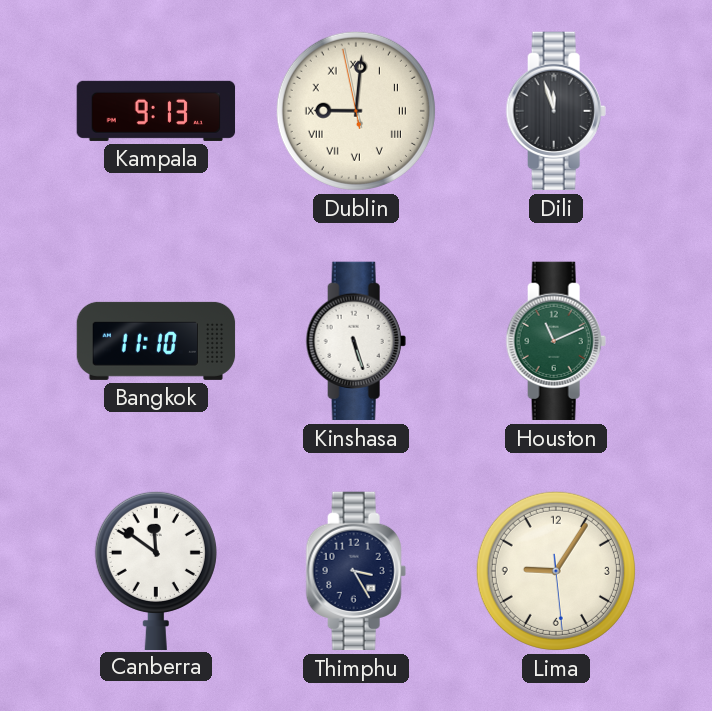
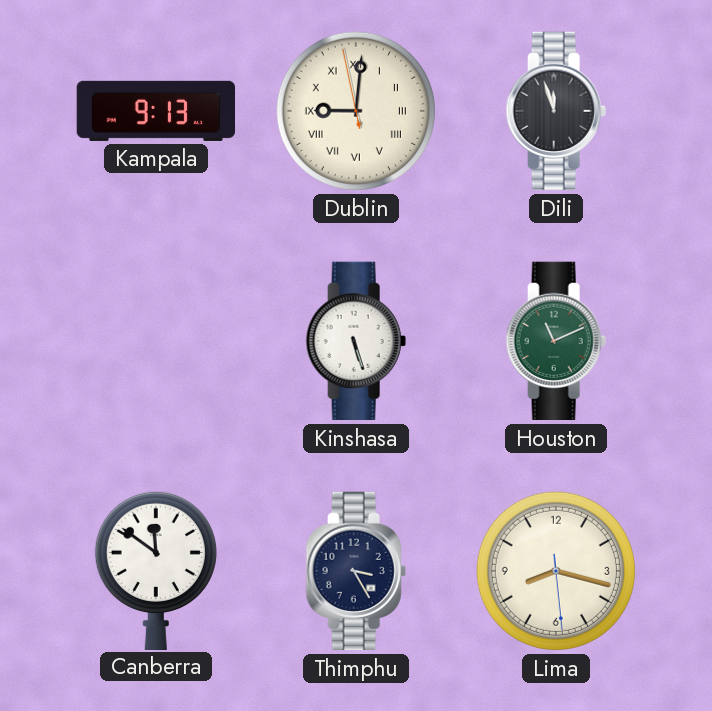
Bangkok: 11:10 -> none
Lima: 9:05 -> 8:17
